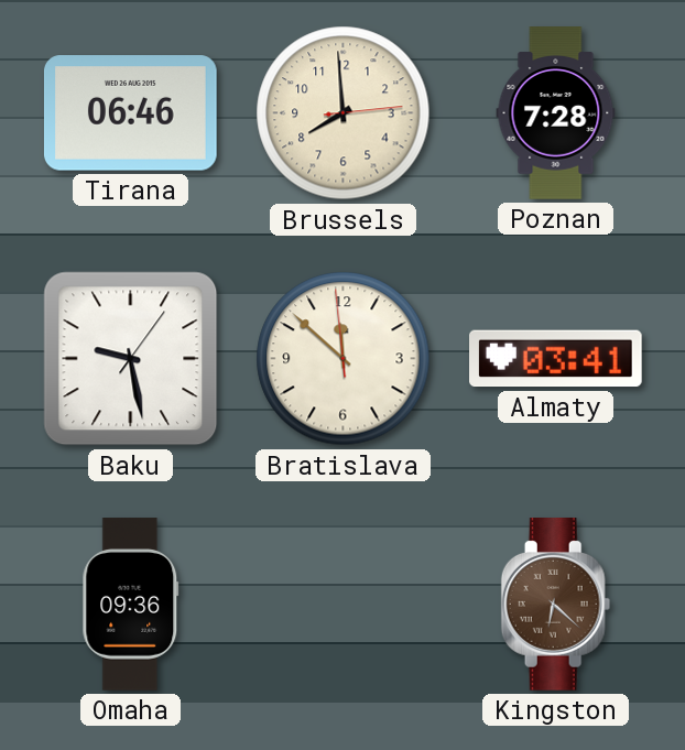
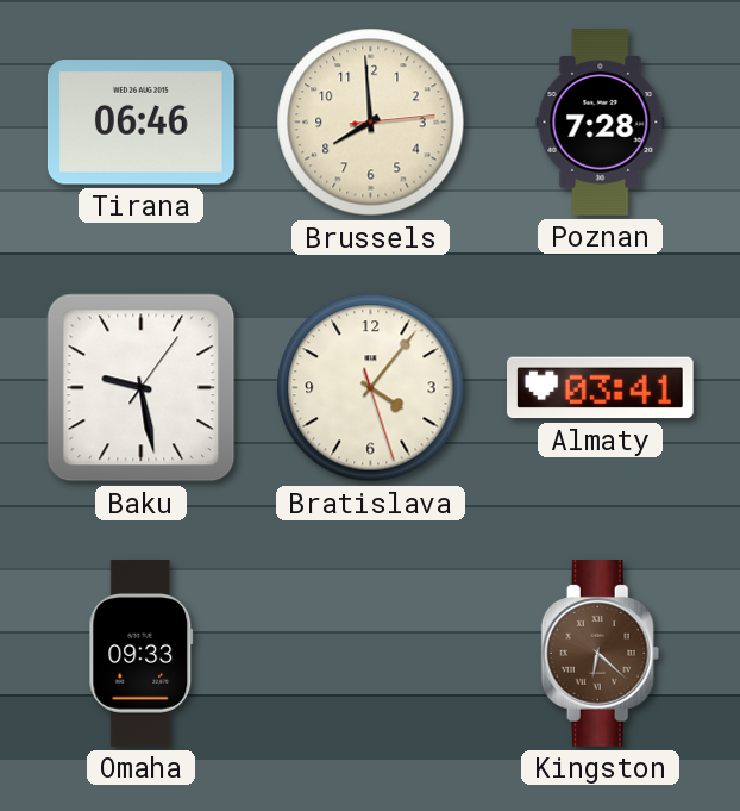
Bratislava: 11:51 -> 4:06
Omaha: 09:36 -> 09:33
